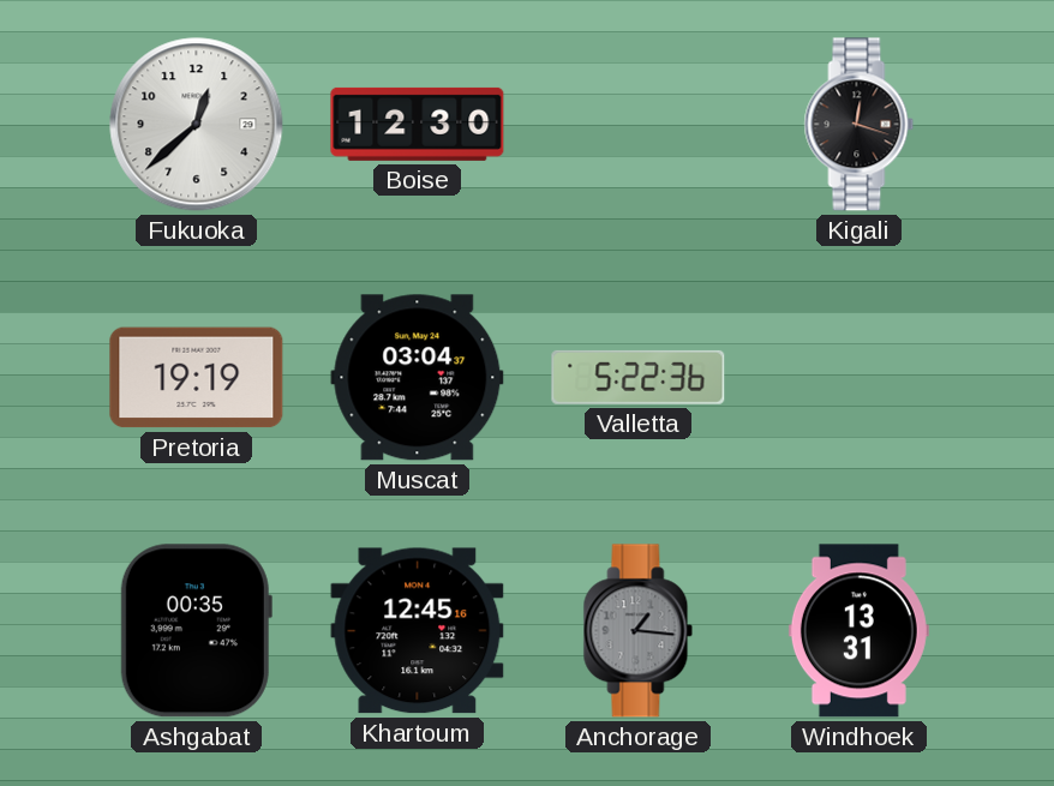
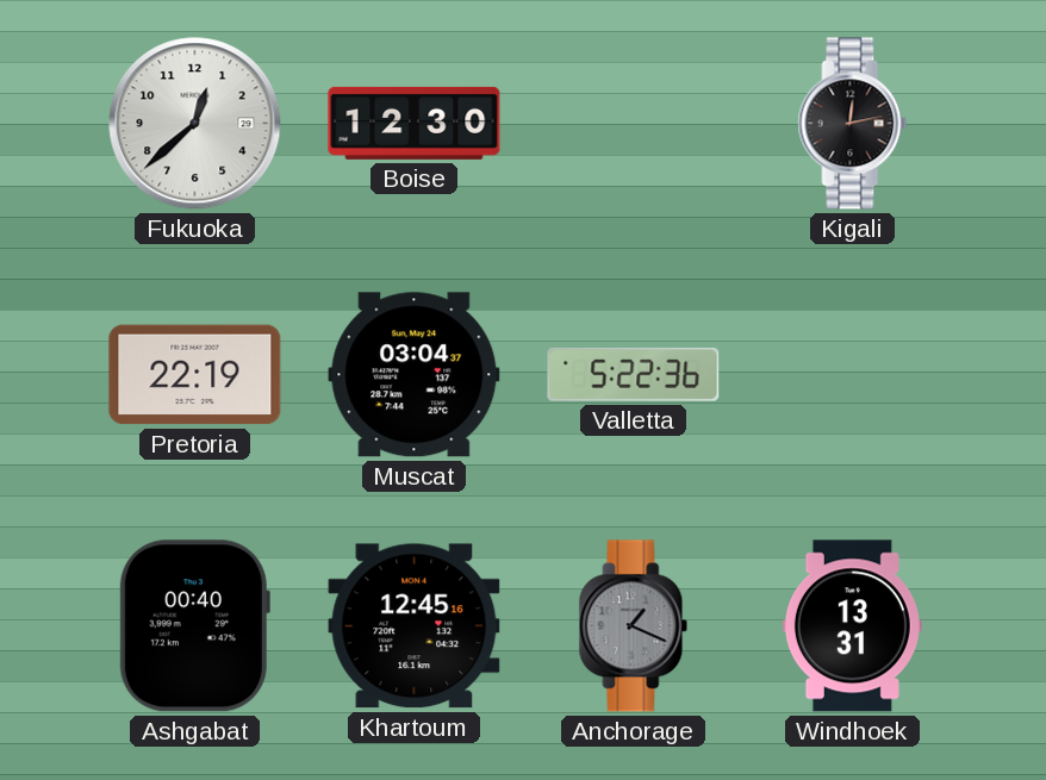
Kigali: 12:18 -> 12:13
Pretoria: 19:19 -> 22:19
Ashgabat: 00:35 -> 00:40
Anchorage: 1:16 -> 1:19
